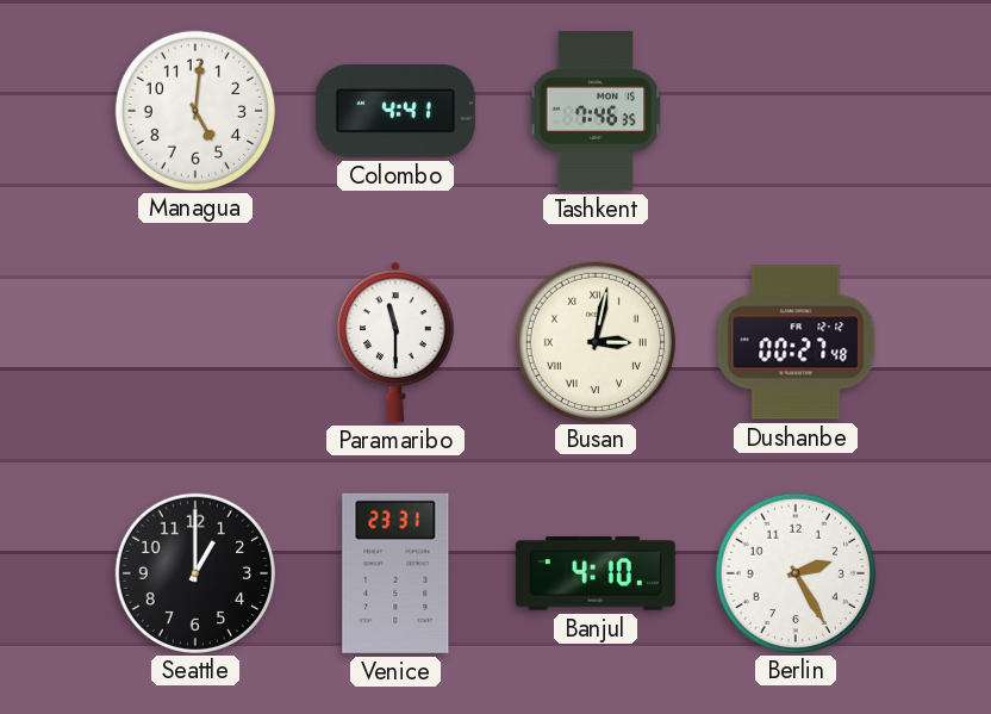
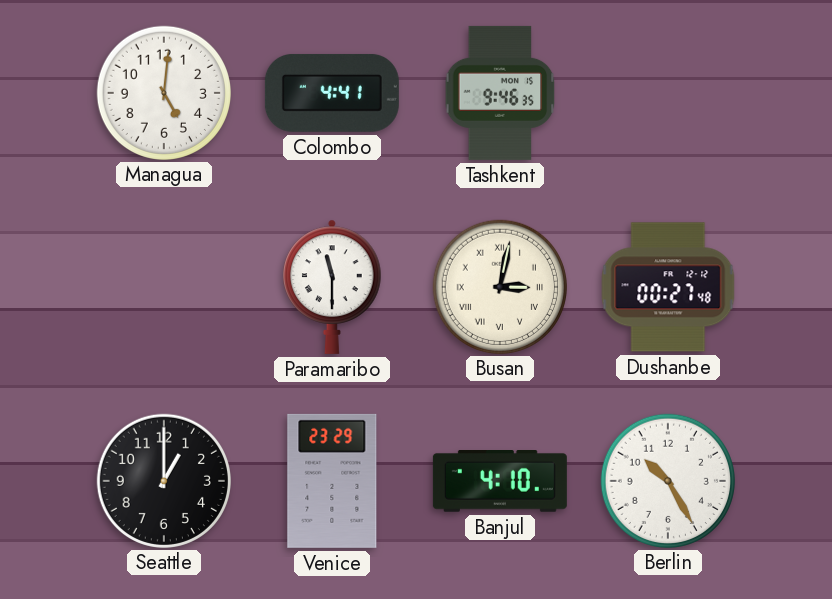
Tashkent: 7:46 -> 9:46
Venice: 23:31 -> 23:29
Berlin: 2:25 -> 10:25
